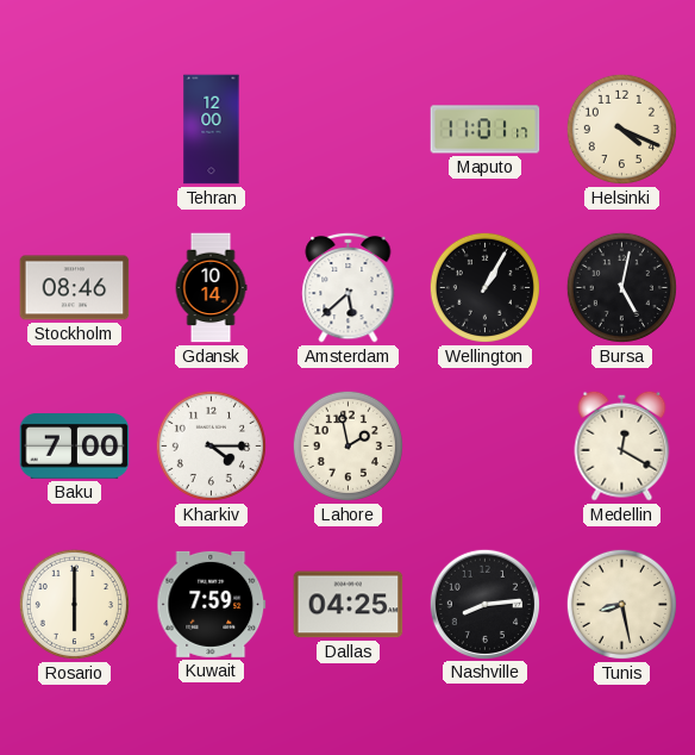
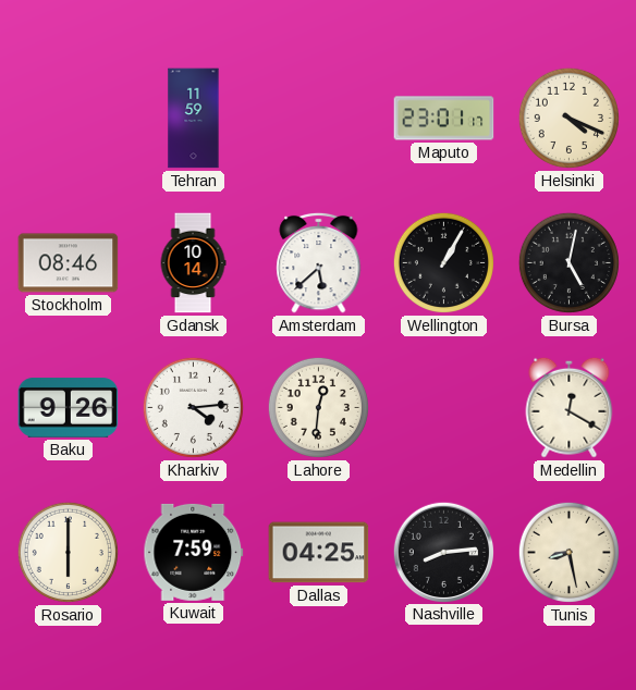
Tehran: 12:00 -> 11:59
Maputo: 11:01 -> 23:01
Baku: 7:00 -> 9:26
Kharkiv: 4:15 -> 4:14
Lahore: 1:58 -> 12:31
